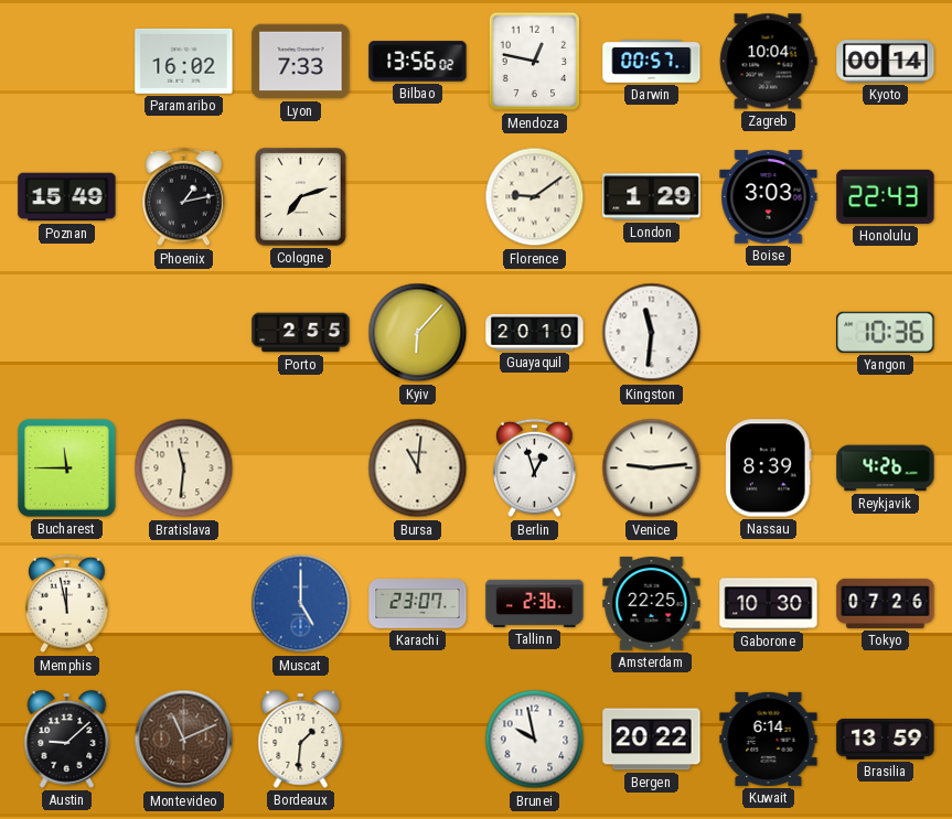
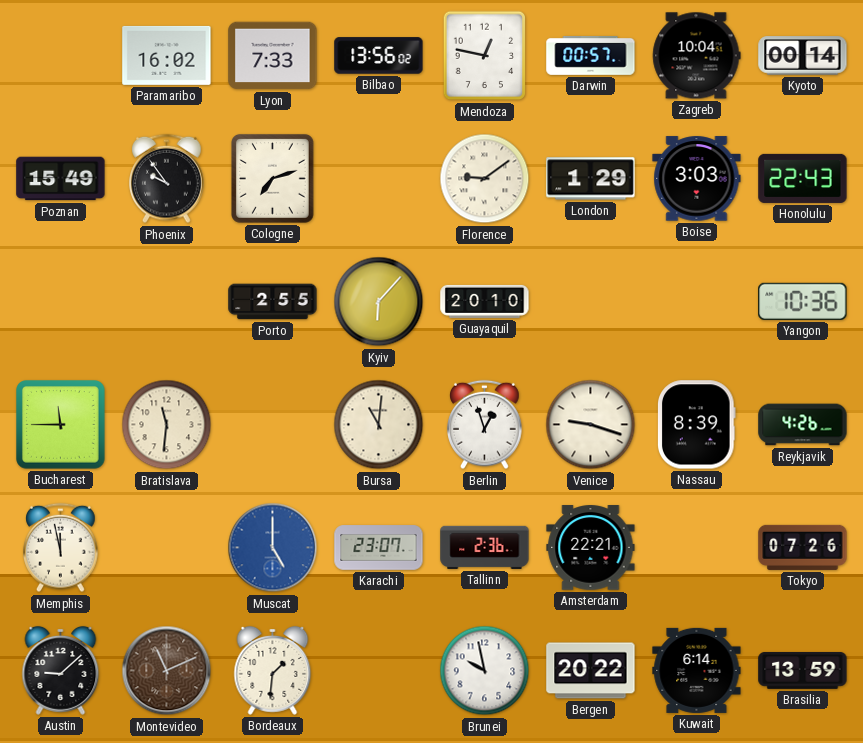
Phoenix: 1:13 -> 9:54
Kingston: 11:31 -> none
Venice: 9:14 -> 9:18
Amsterdam: 22:25 -> 22:21
Gaborone: 10:30 -> none
